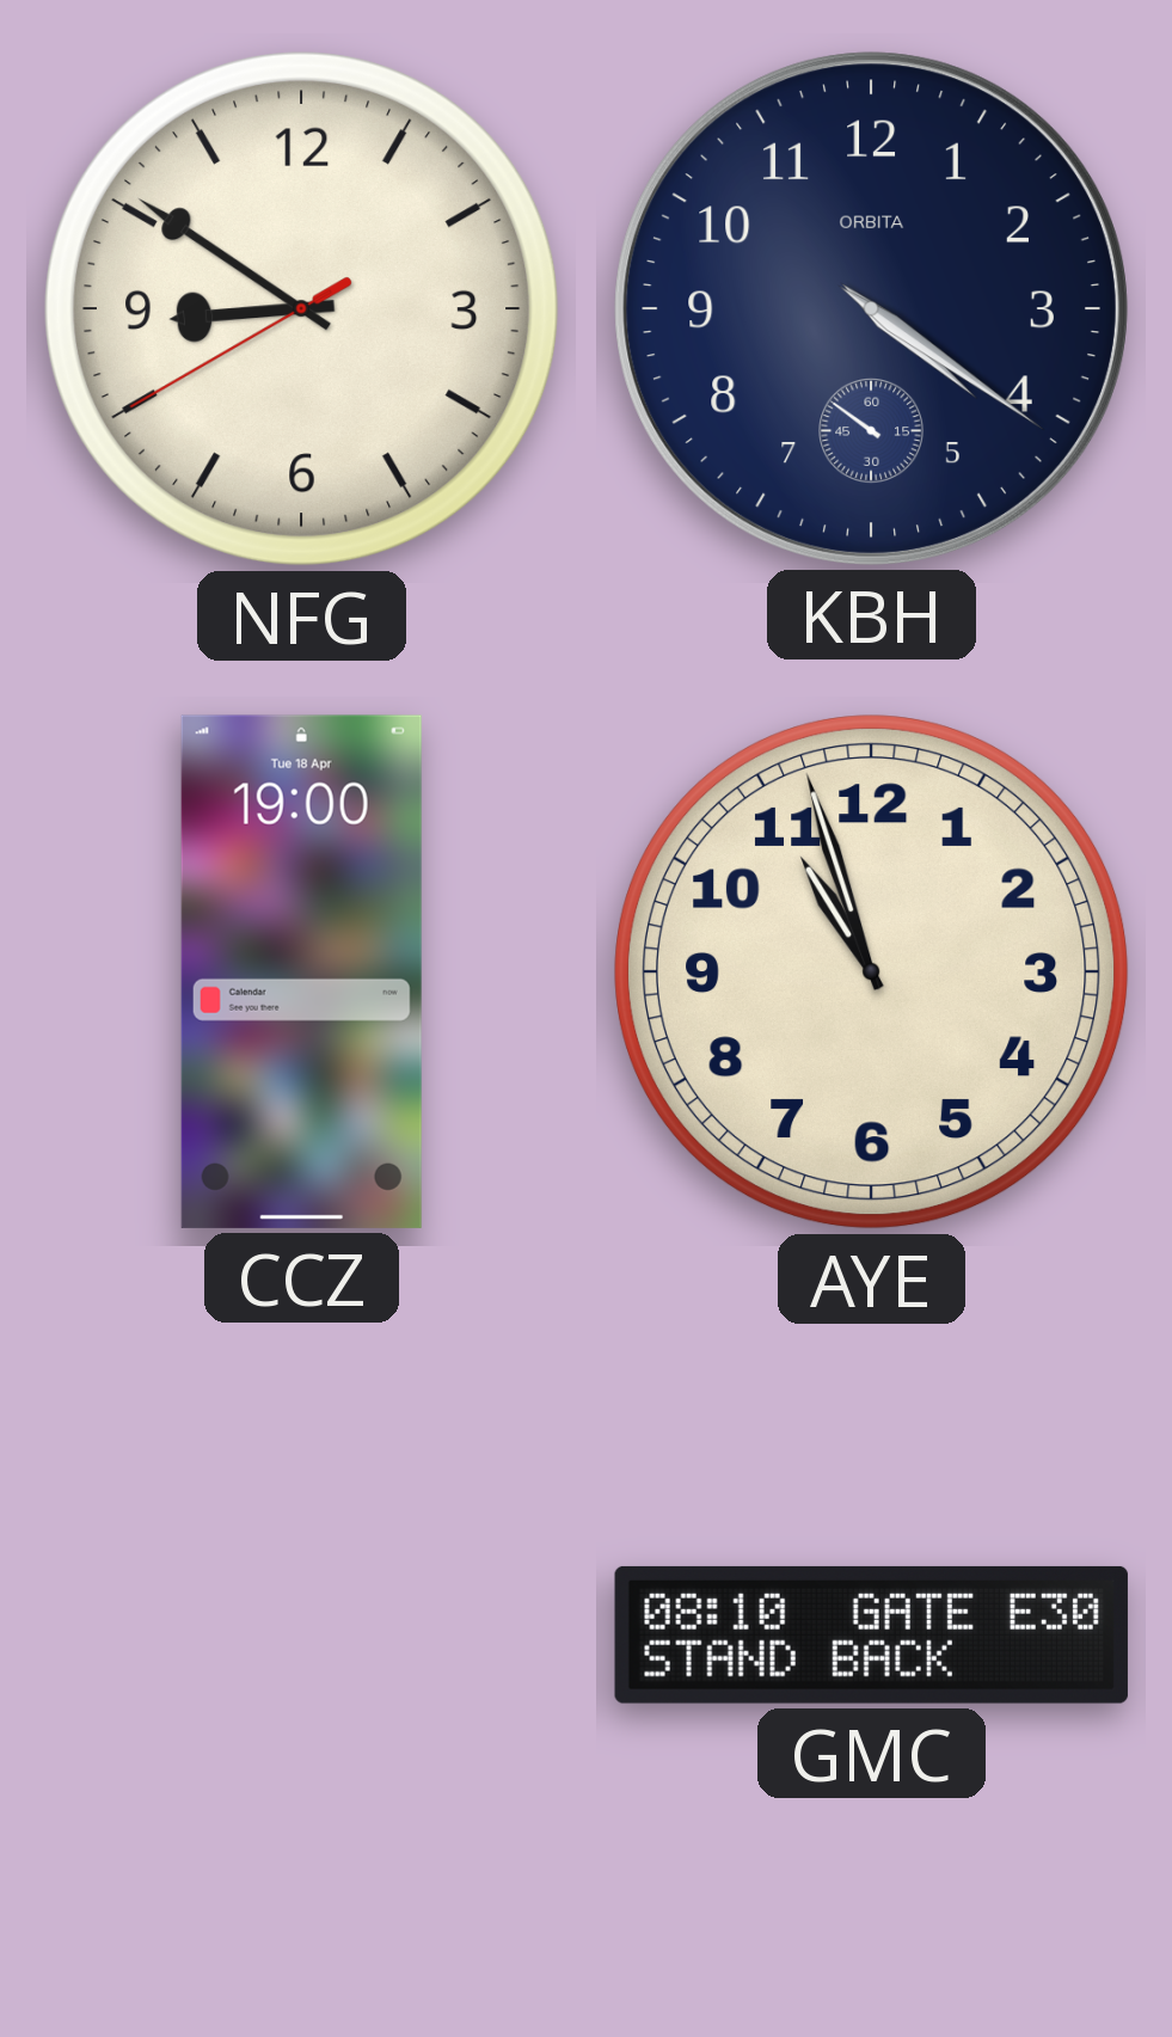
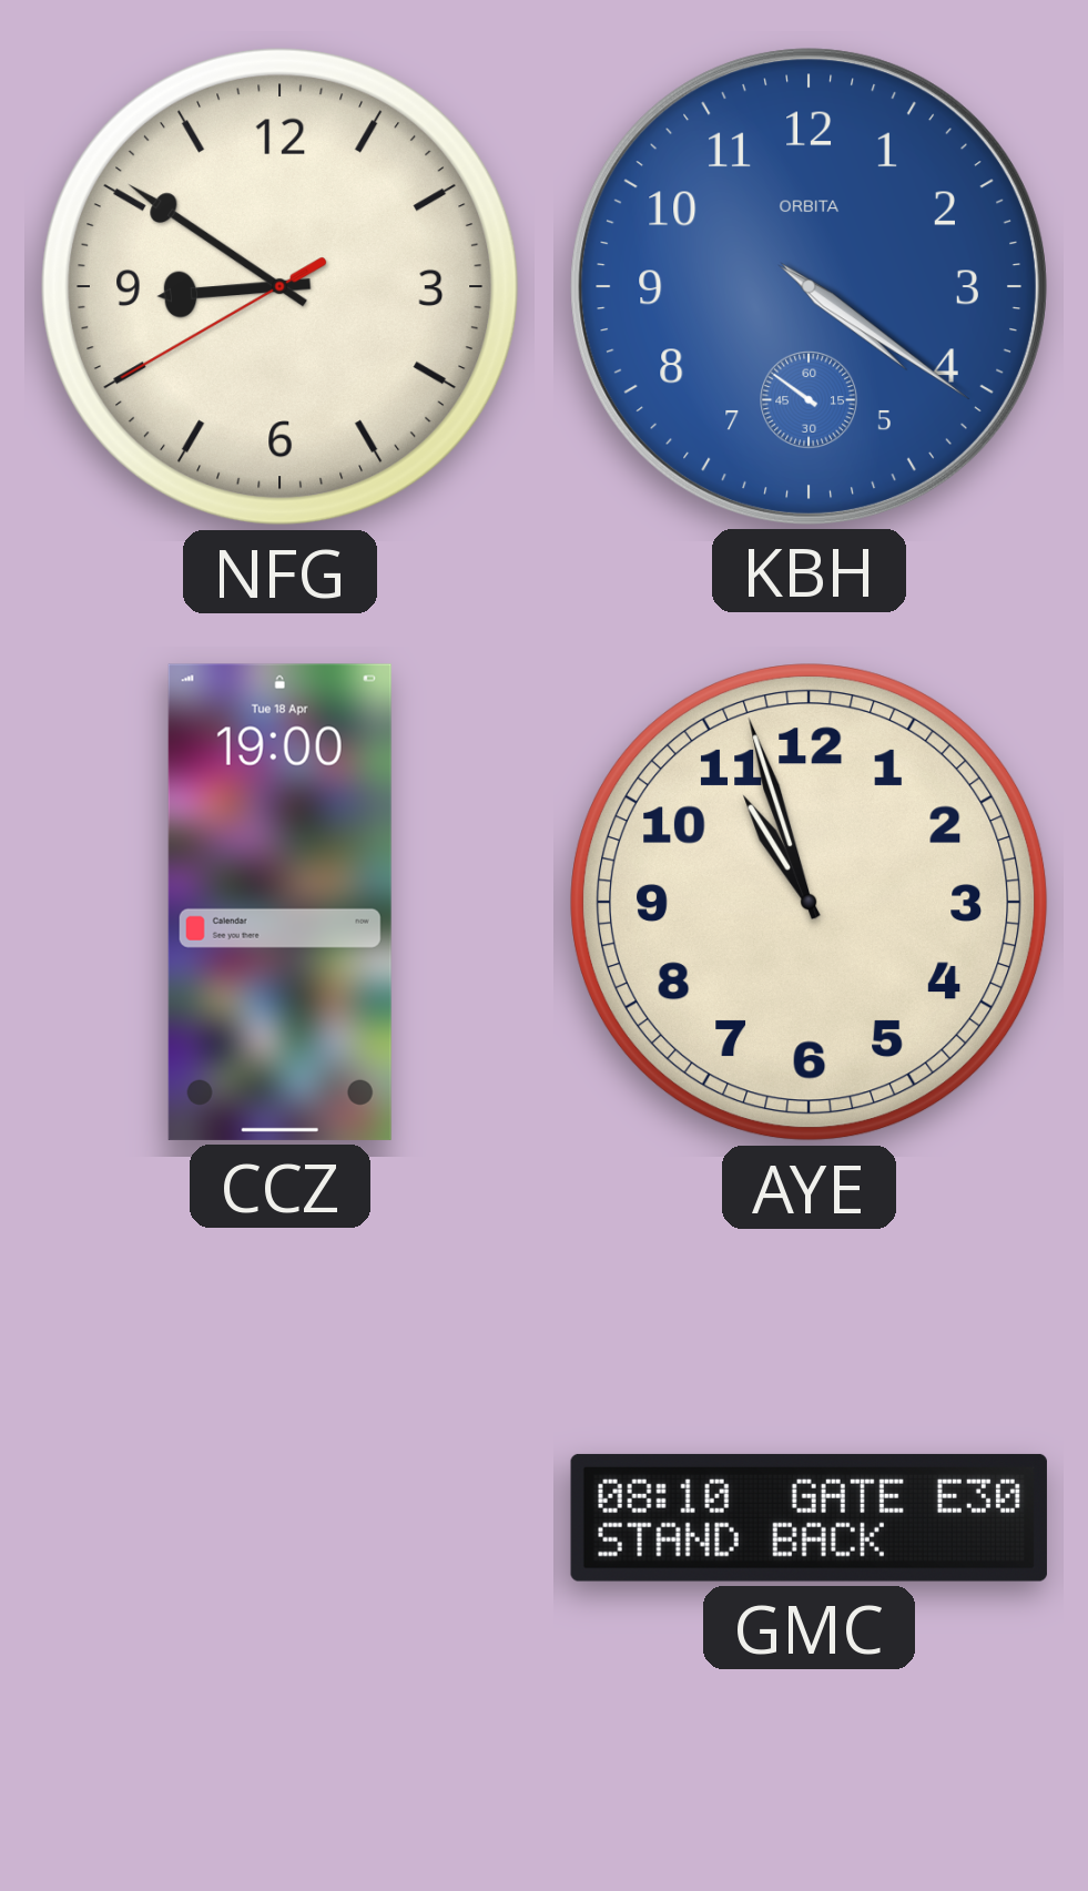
KBH dial: navy -> blue
